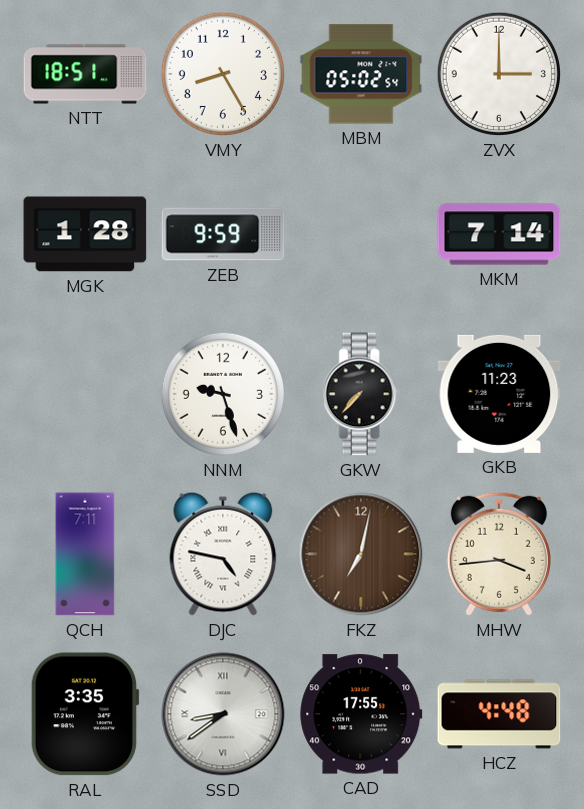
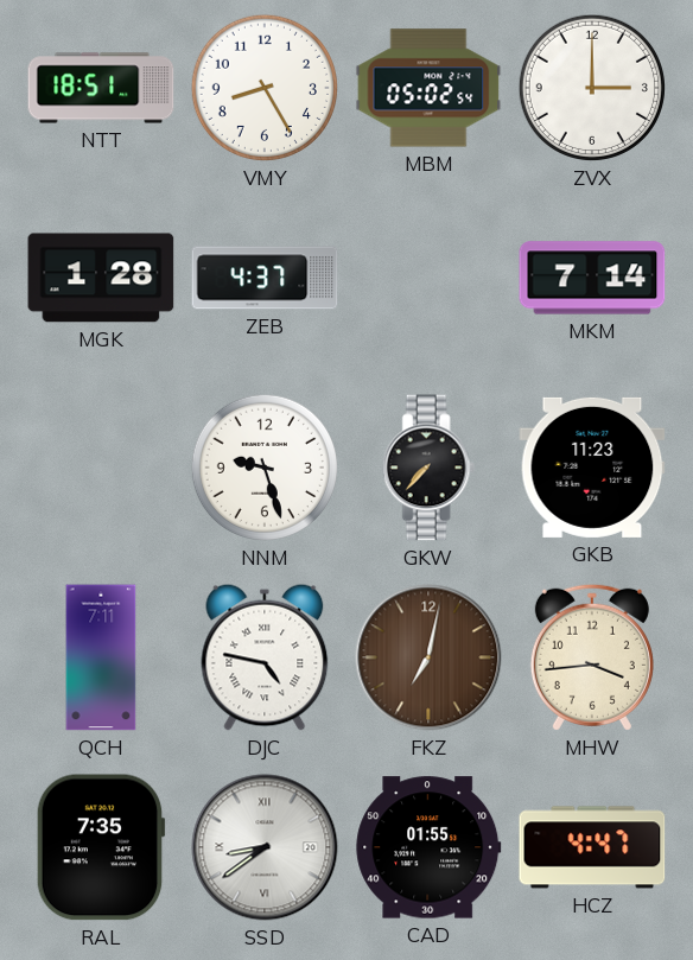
ZEB: 9:59 -> 4:37
RAL: 3:35 -> 7:35
CAD: 17:55 -> 01:55
HCZ: 4:48 -> 4:47
